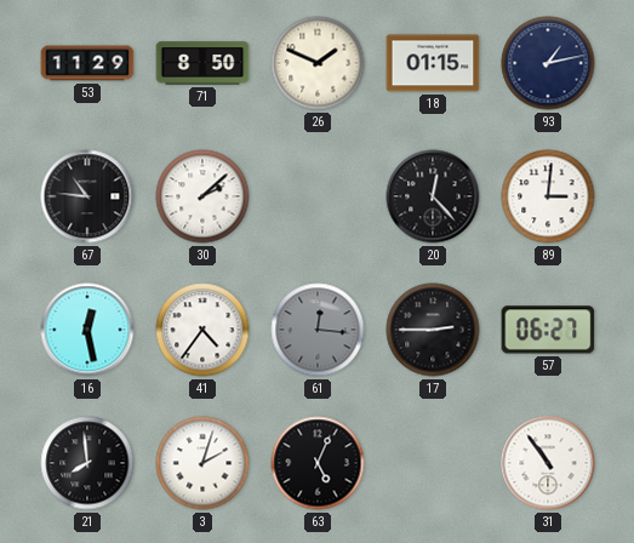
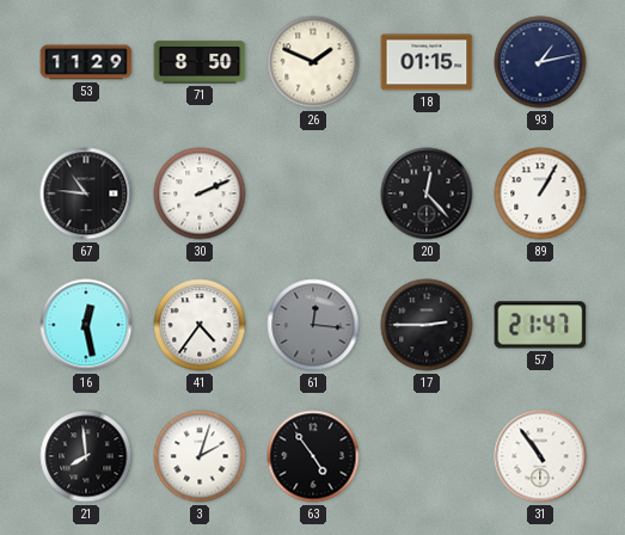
30: 2:08 -> 2:11
89: 3:01 -> 1:05
57: 06:27 -> 21:47
63: 5:04 -> 4:54
